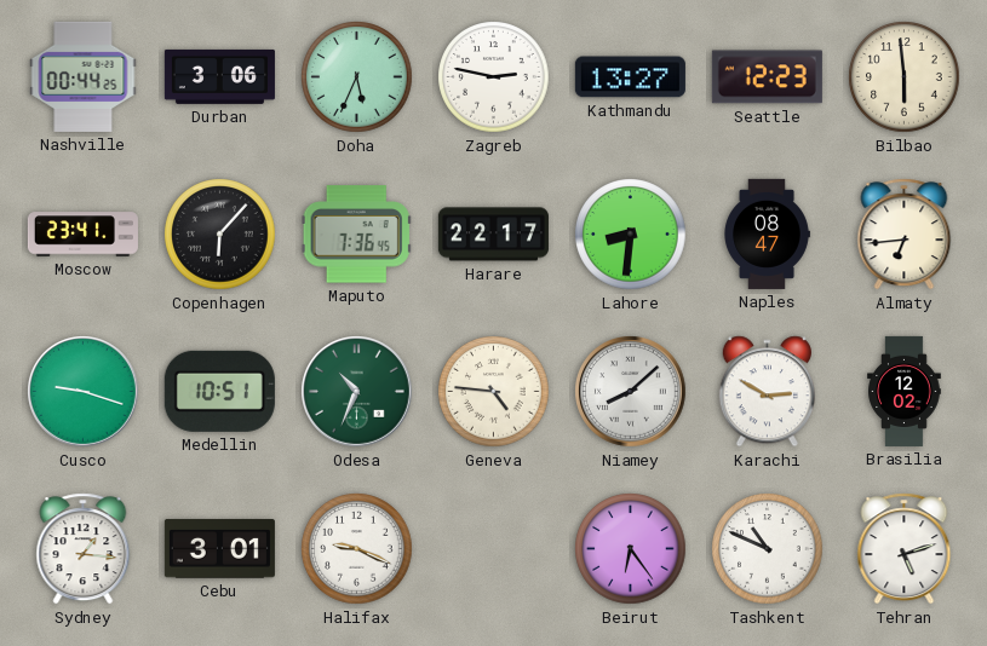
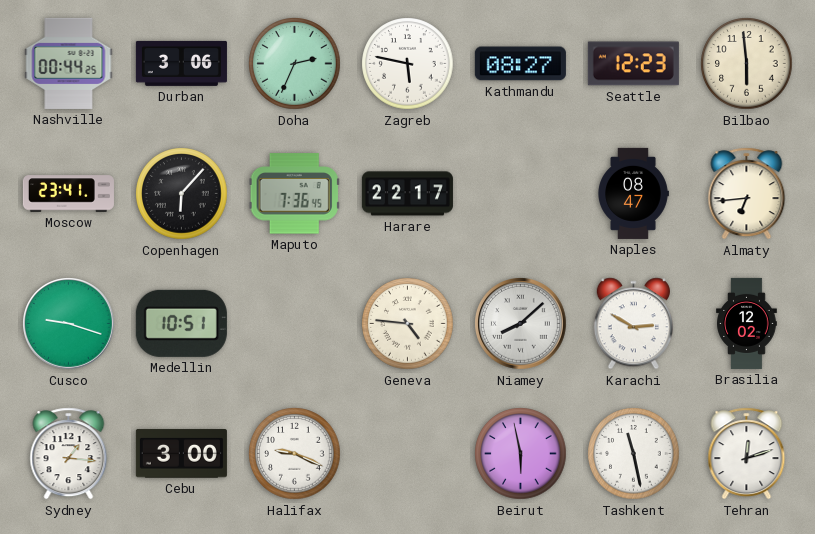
Doha: 5:34 -> 2:34
Zagreb: 2:47 -> 5:47
Kathmandu: 13:27 -> 08:27
Lahore: 8:31 -> none
Odesa: 10:34 -> none
Cebu: 3:01 -> 3:00
Beirut: 6:24 -> 5:58
Tashkent: 10:49 -> 11:28
Tehran: 5:12 -> 12:12
